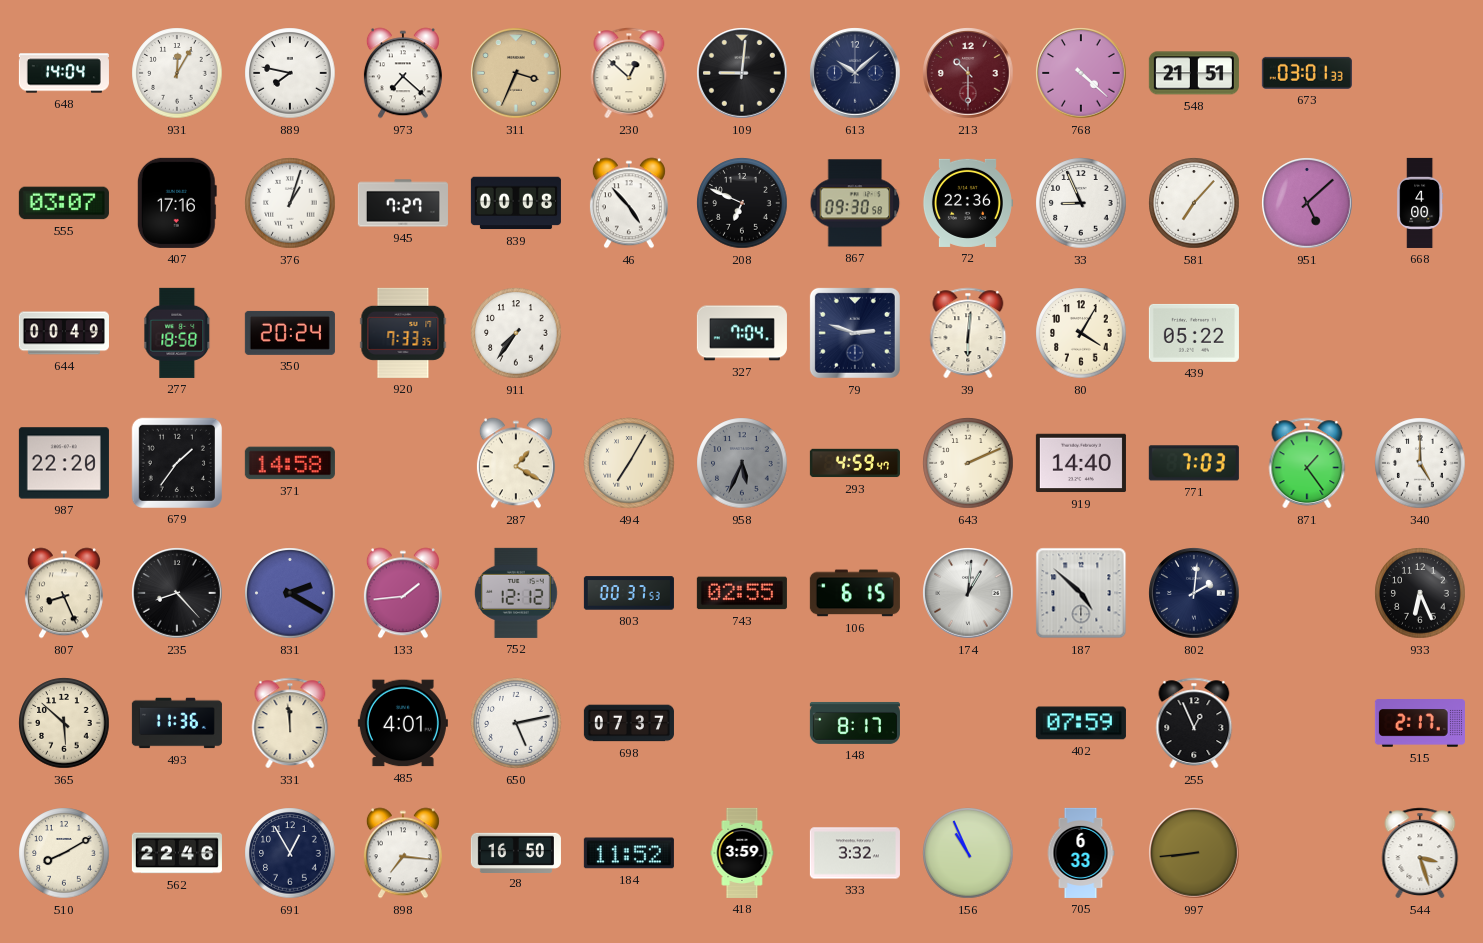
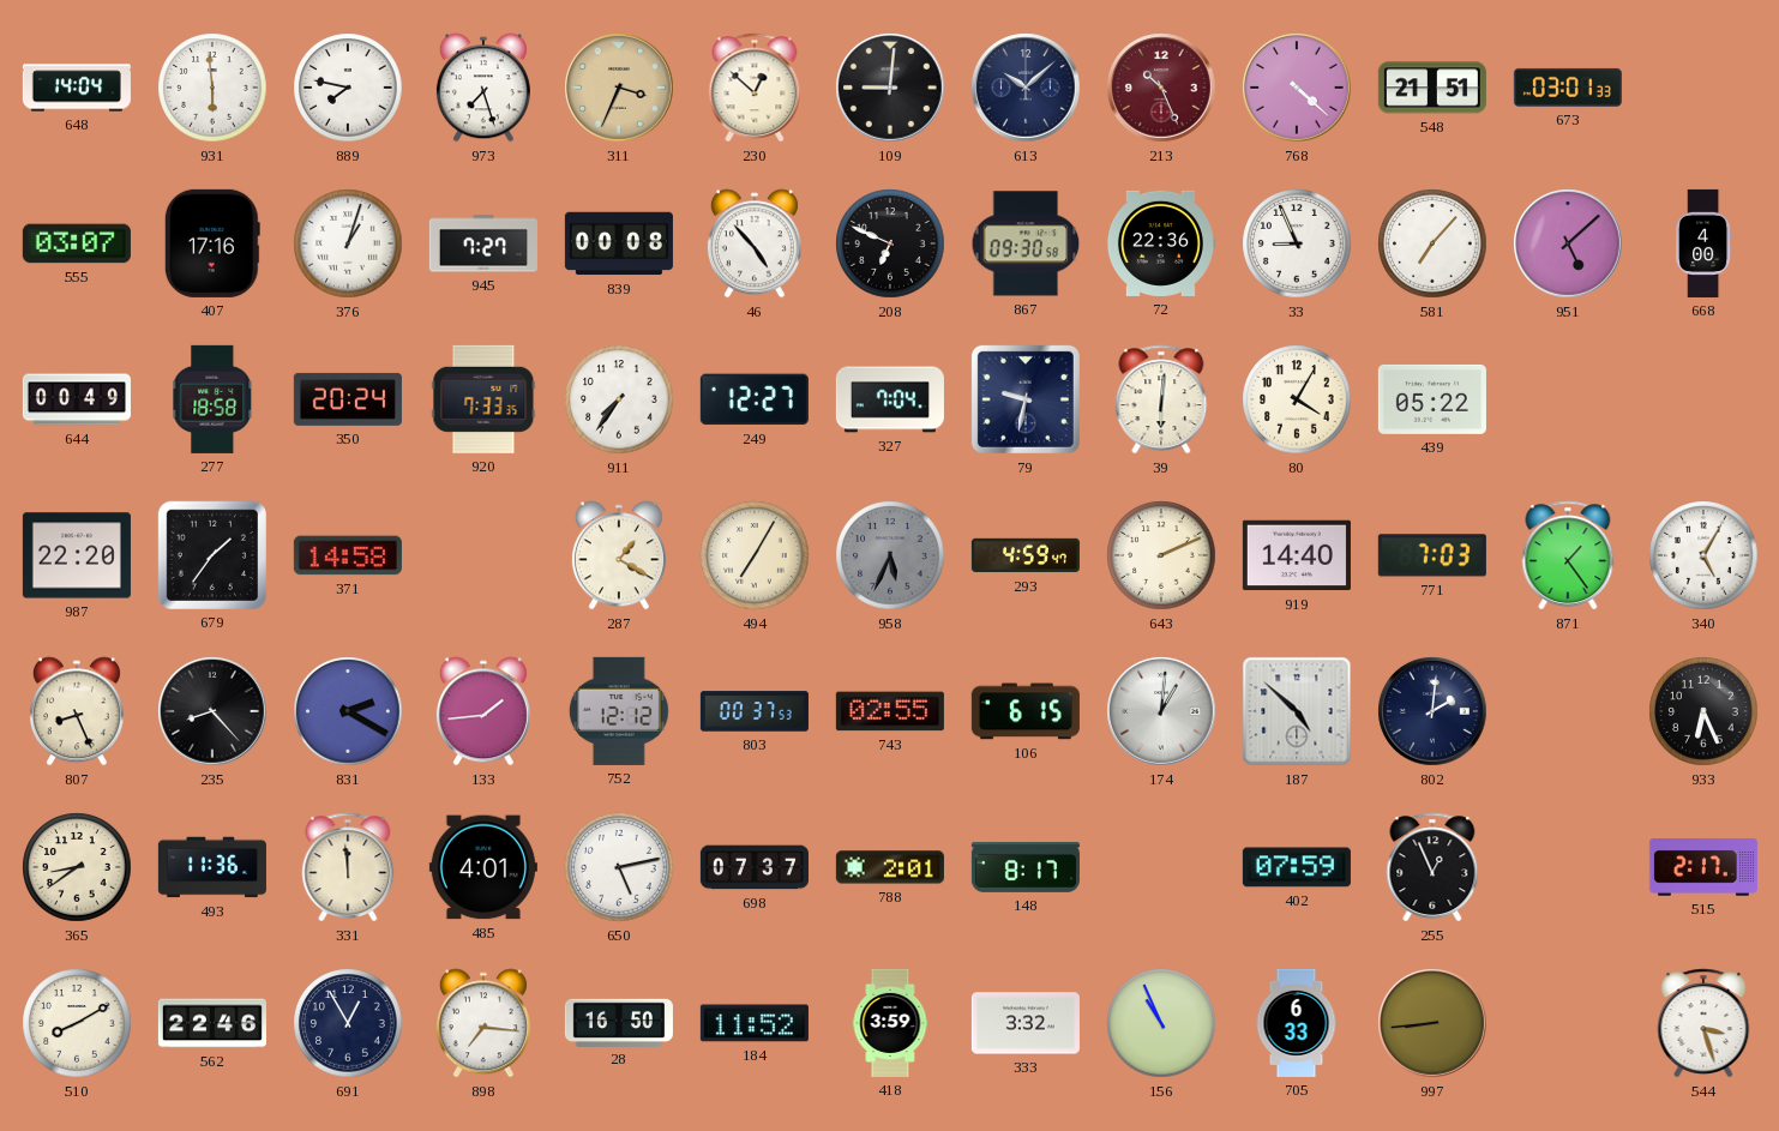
931: 12:05 -> 5:59
973: 7:22 -> 7:27
213: 10:30 -> 10:26
249: none -> 12:27
79: 2:48 -> 9:32
340: 5:00 -> 5:05
365: 5:52 -> 8:39
788: none -> 2:01
